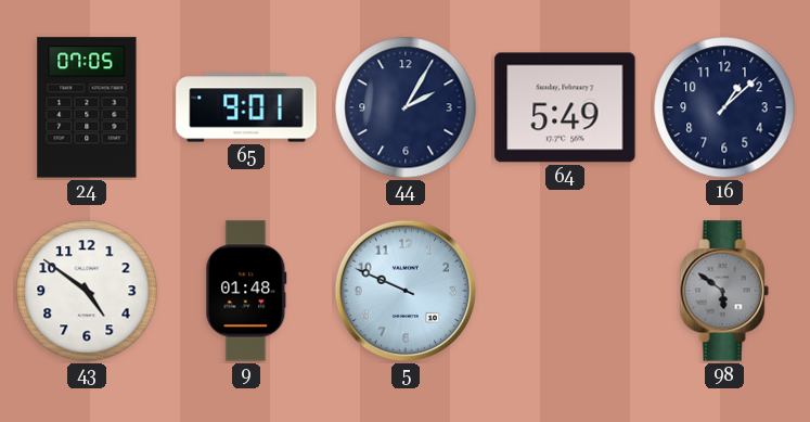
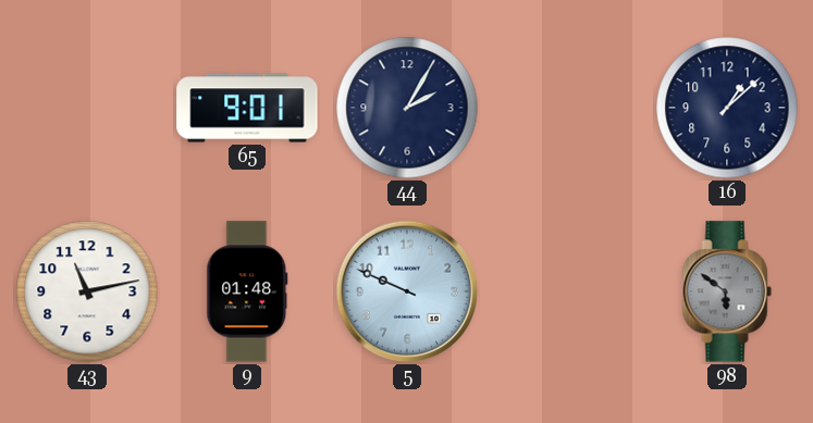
24: 07:05 -> none
64: 5:49 -> none
43: 4:51 -> 11:13
